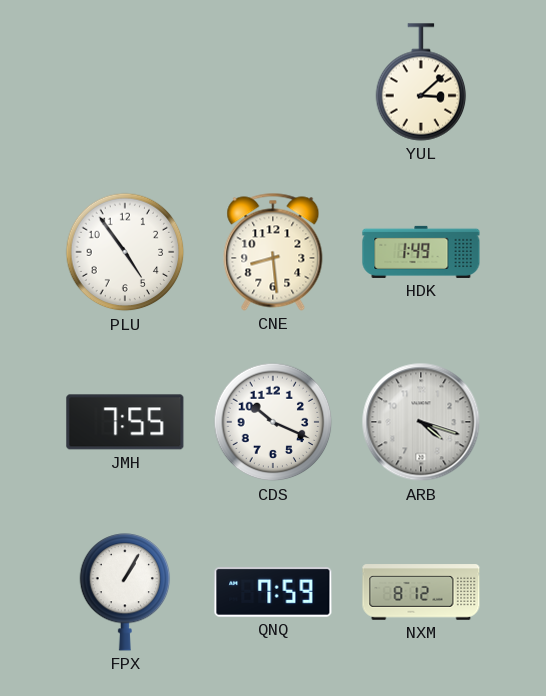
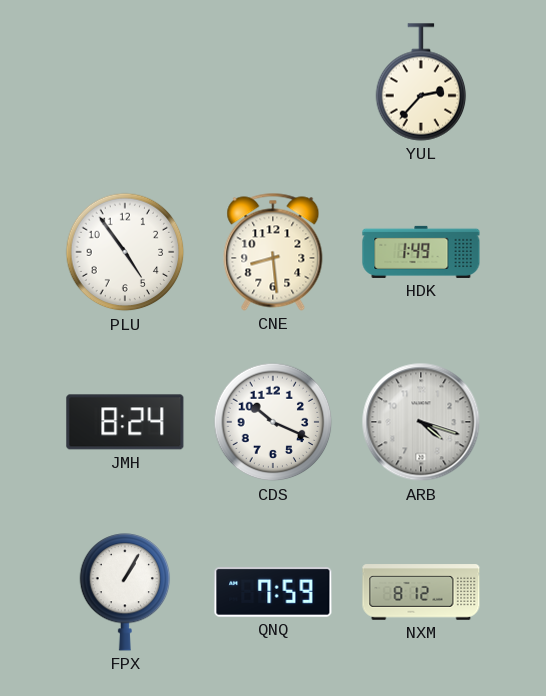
YUL: 3:08 -> 2:37
JMH: 7:55 -> 8:24
